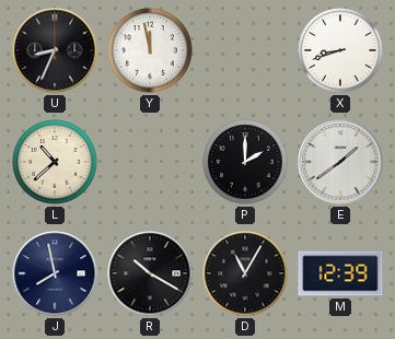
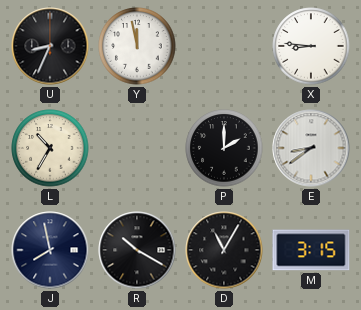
X: 8:42 -> 8:46
L: 10:38 -> 10:35
E: 1:39 -> 8:39
M: 12:39 -> 3:15
